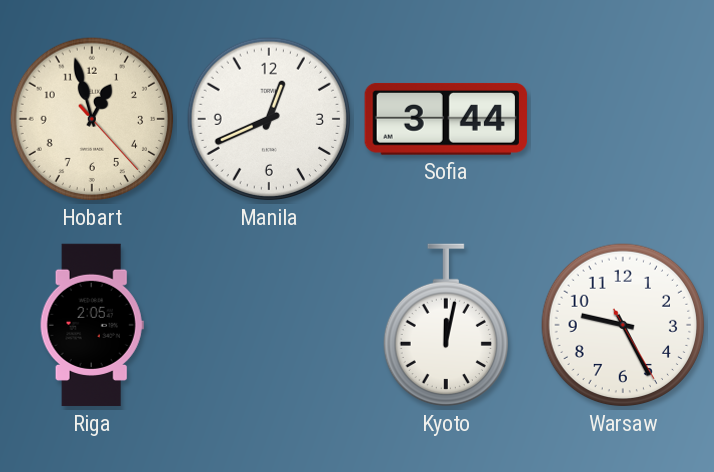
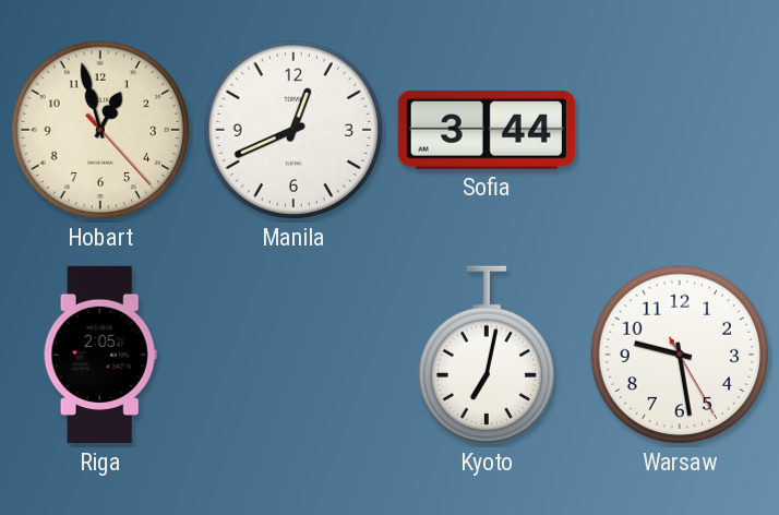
Kyoto: 12:02 -> 7:02
Warsaw: 9:25 -> 9:28
